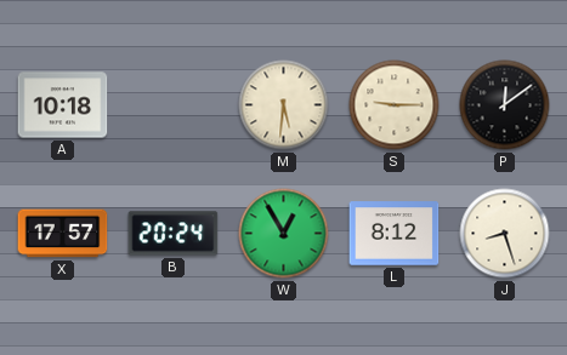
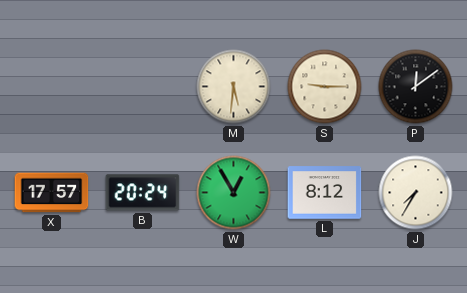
A: 10:18 -> none
J: 8:27 -> 7:35
